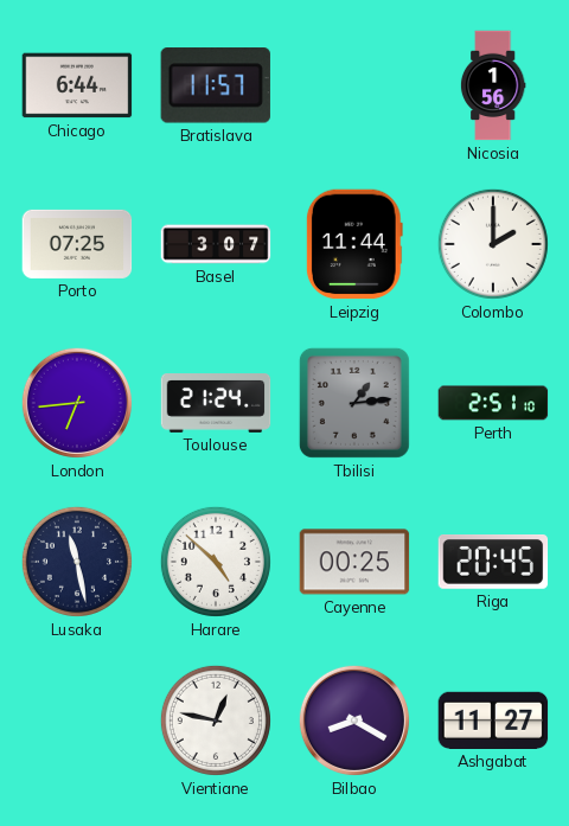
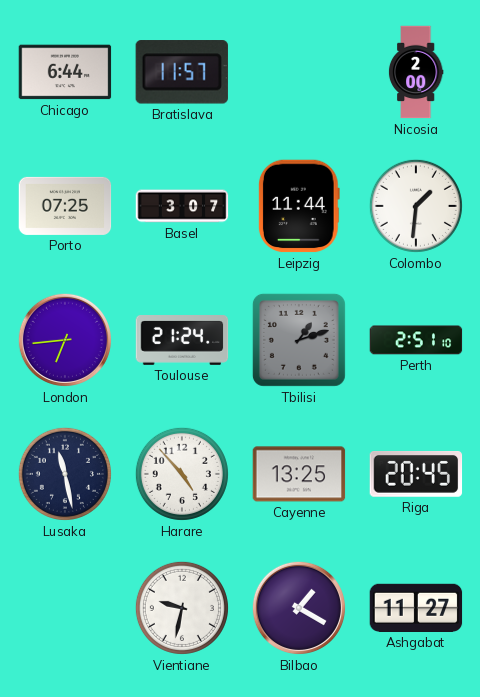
Nicosia: 1:56 -> 2:00
Colombo: 2:00 -> 1:31
Tbilisi: 1:14 -> 1:12
Harare: 4:52 -> 4:53
Cayenne: 00:25 -> 13:25
Vientiane: 12:47 -> 9:32
Bilbao: 8:20 -> 1:20
